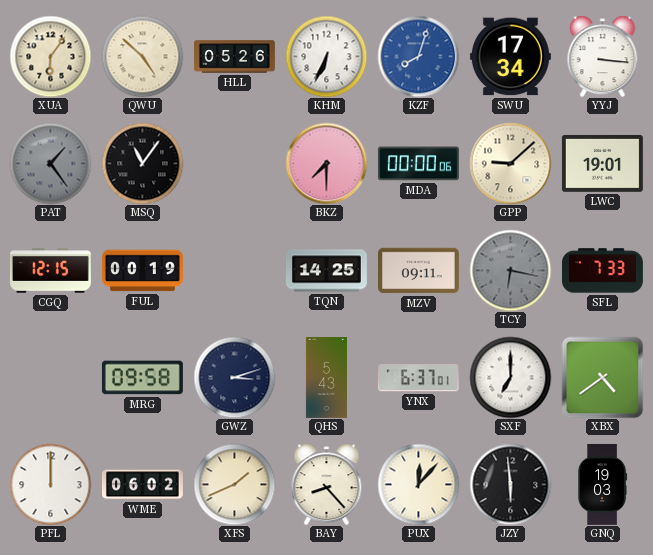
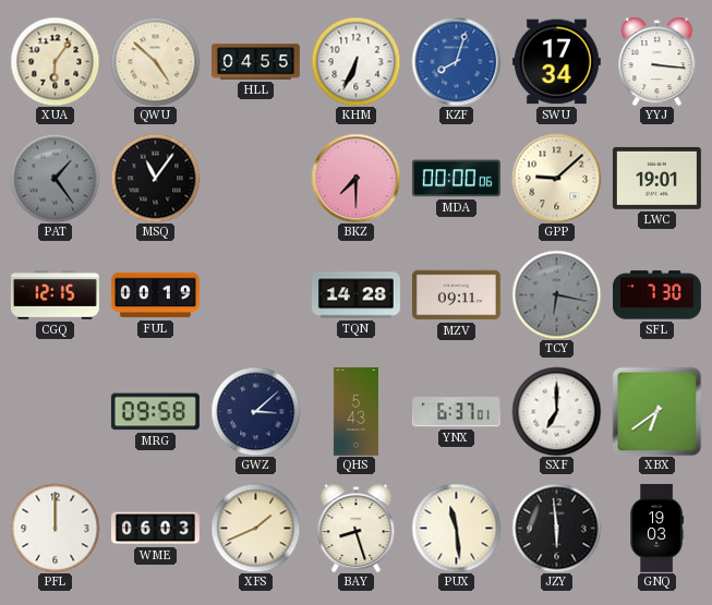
HLL: 05:26 -> 04:55
TQN: 14:25 -> 14:28
SFL: 7:33 -> 7:30
GWZ: 3:12 -> 3:08
XBX: 4:39 -> 6:39
WME: 06:02 -> 06:03
BAY: 8:23 -> 8:27
PUX: 12:07 -> 11:29
